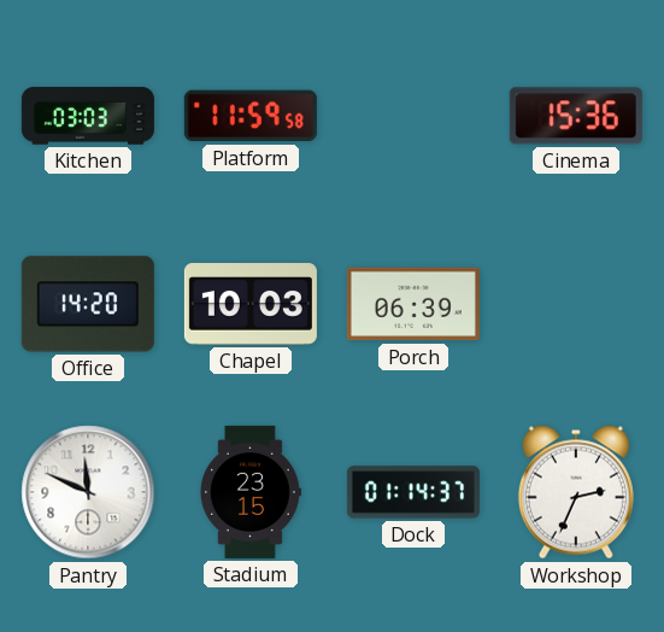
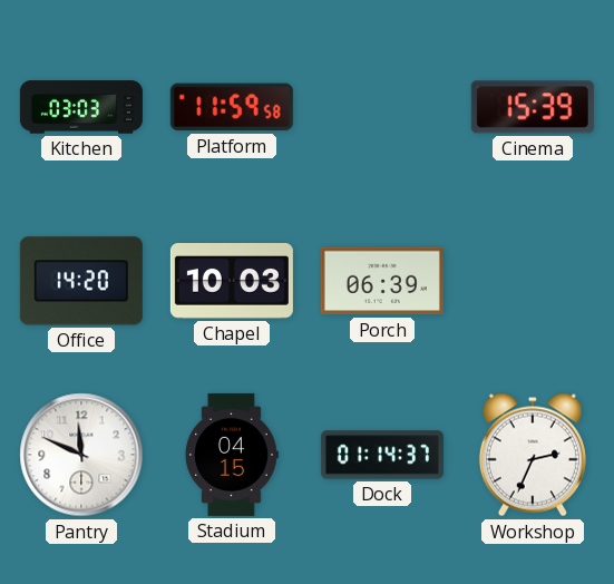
Cinema: 15:36 -> 15:39
Stadium: 23:15 -> 04:15
